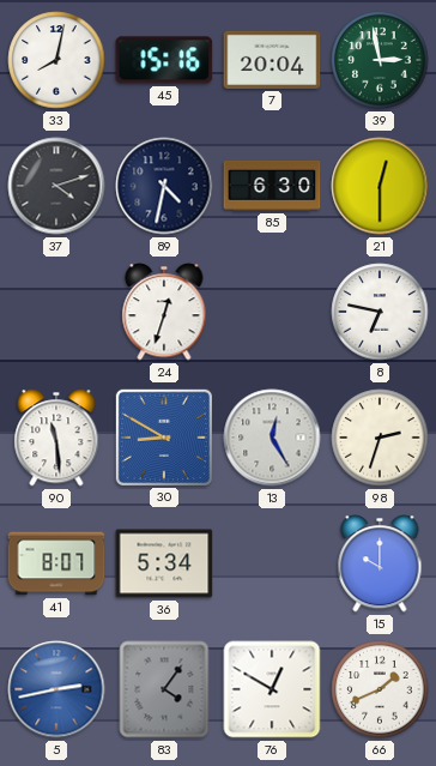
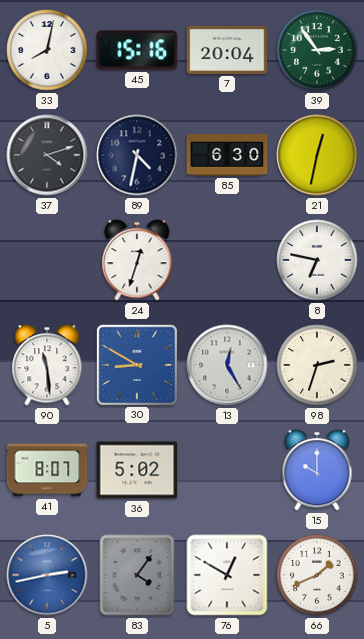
39: 2:58 -> 2:54
21: 12:30 -> 12:32
36: 5:34 -> 5:02
